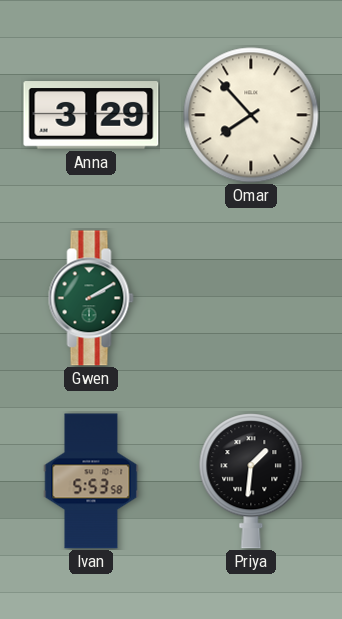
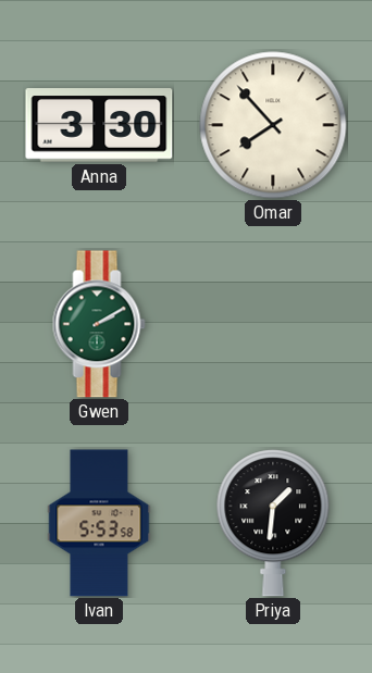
Anna: 3:29 -> 3:30
